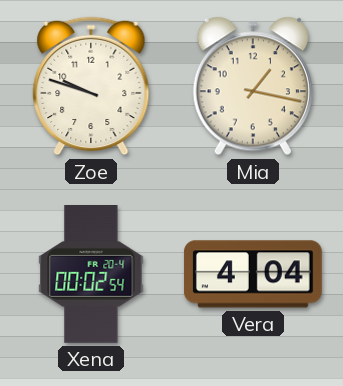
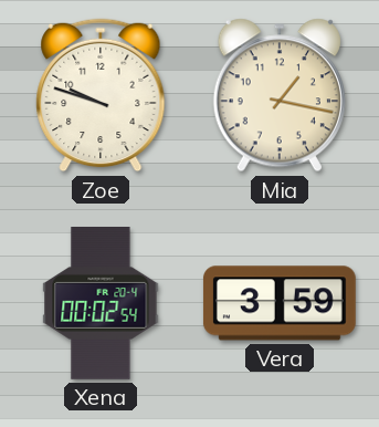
Vera: 4:04 -> 3:59
